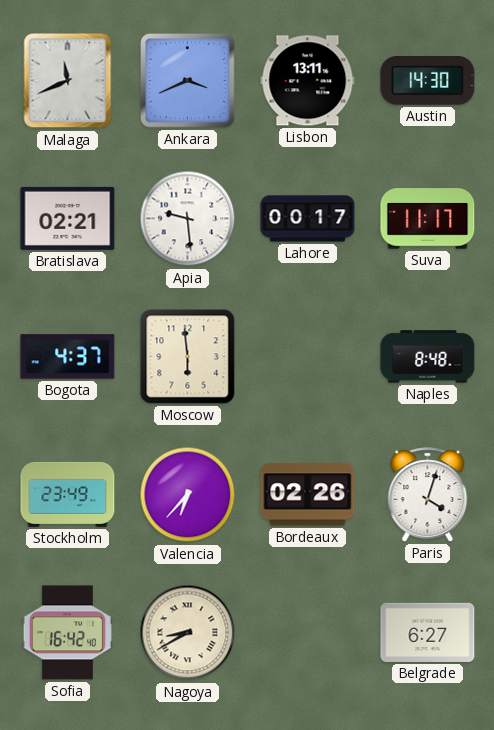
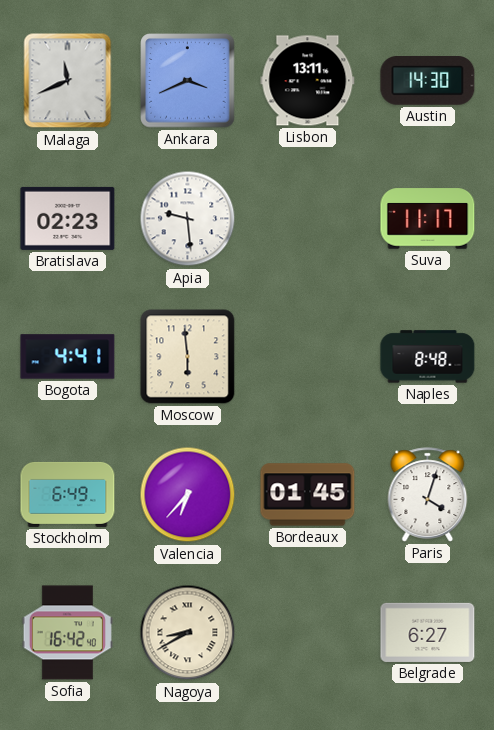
Bratislava: 02:21 -> 02:23
Lahore: 00:17 -> none
Bogota: 4:37 -> 4:41
Stockholm: 23:49 -> 6:49
Bordeaux: 02:26 -> 01:45
